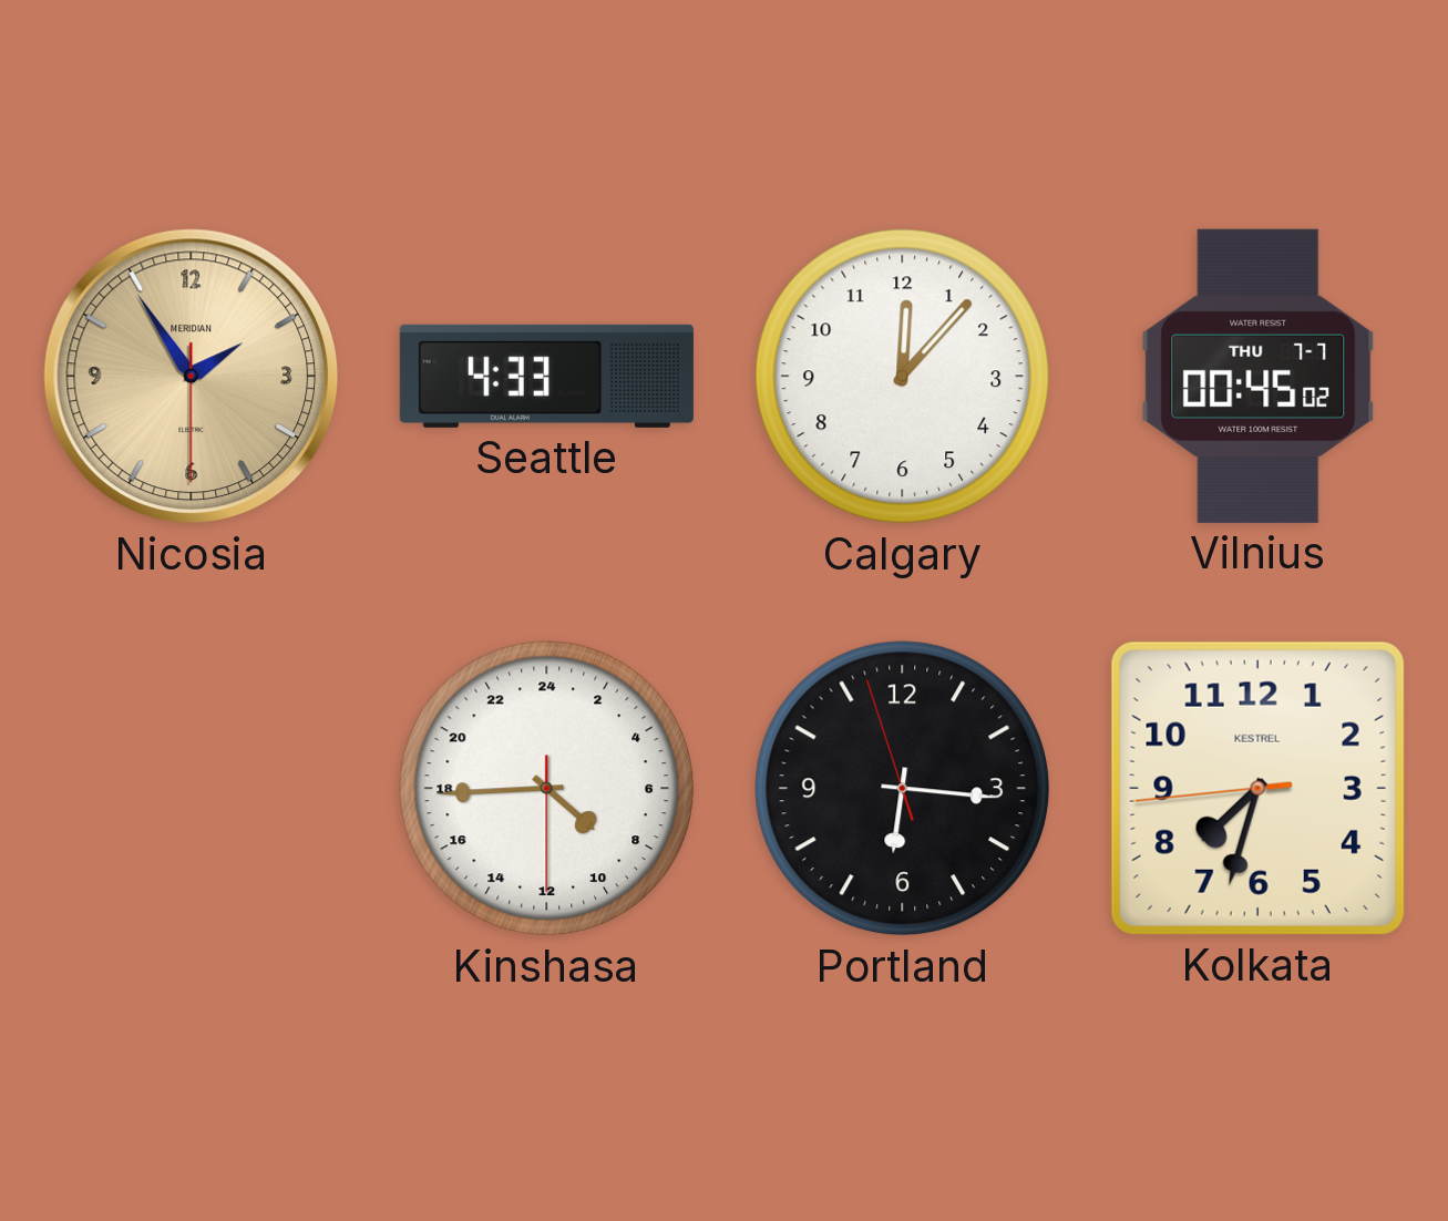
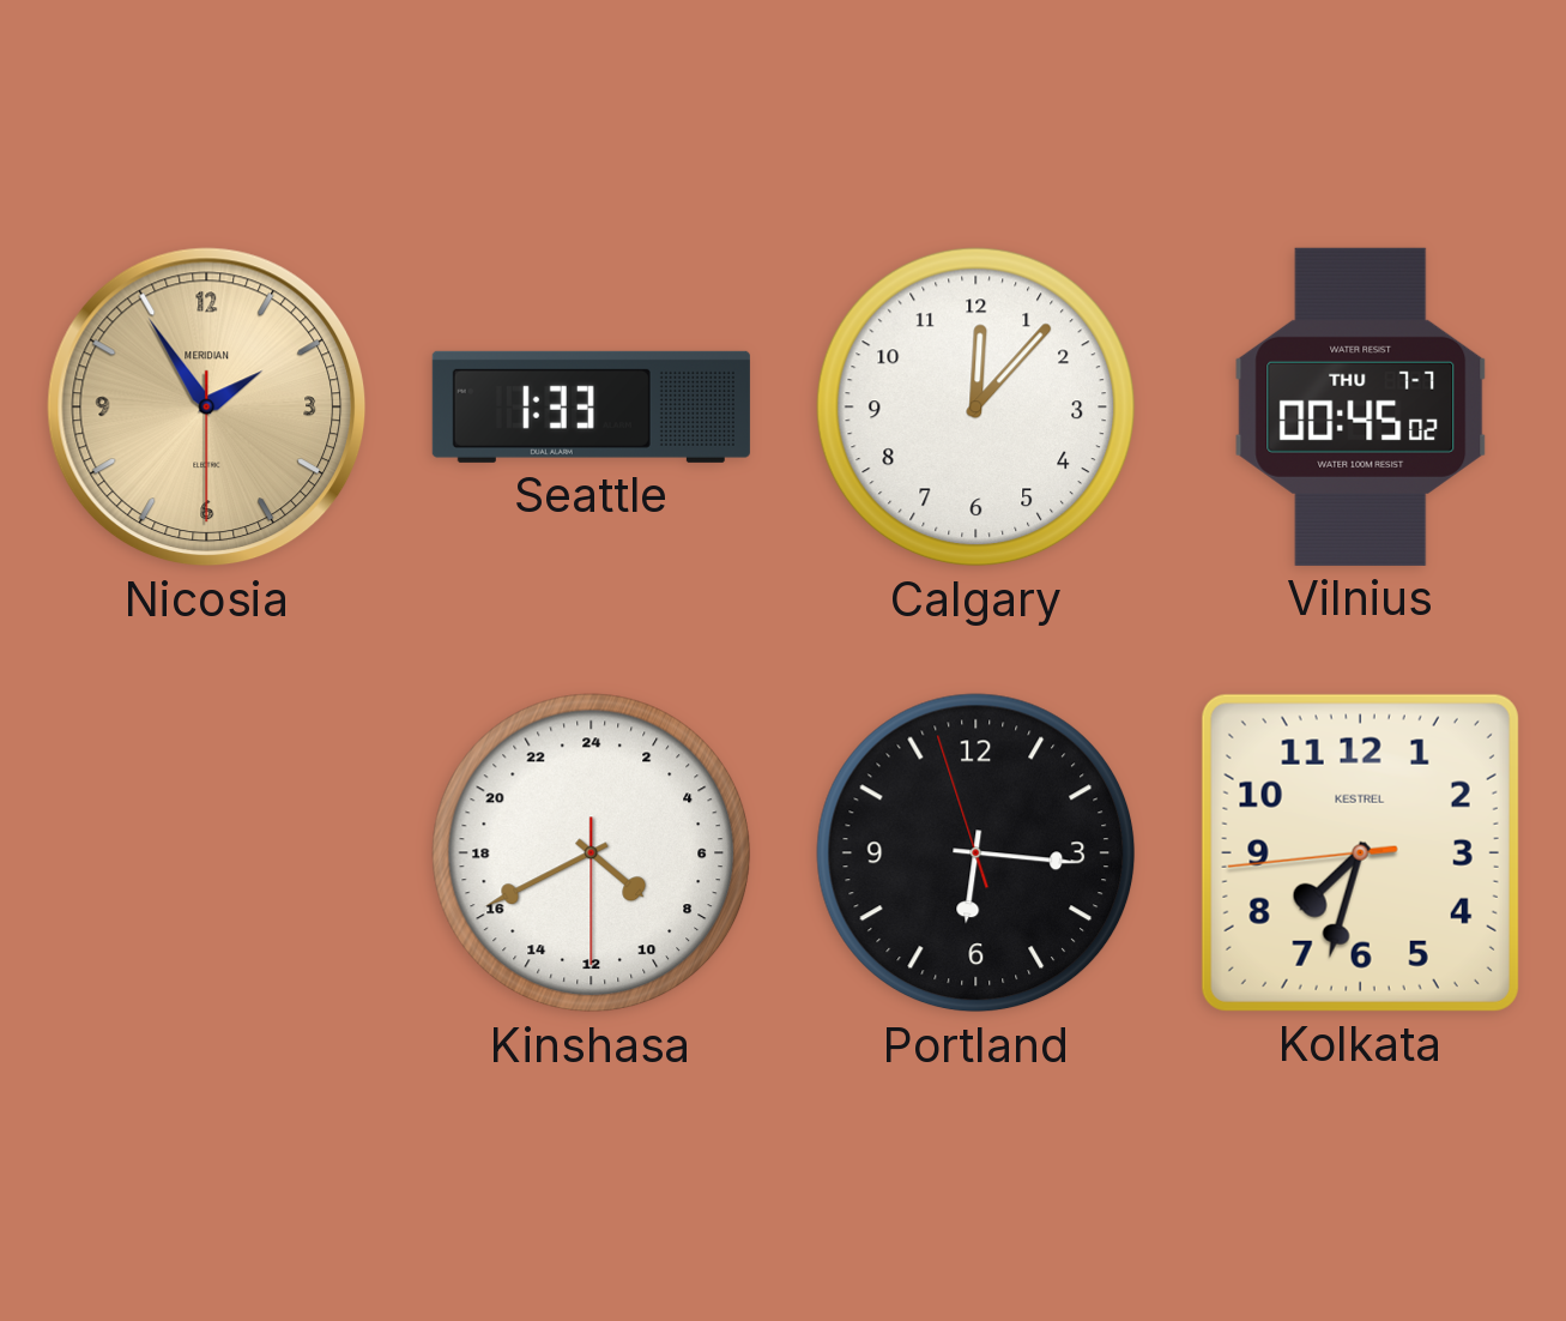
Seattle: 4:33 -> 1:33
Kinshasa: 8:44 -> 8:40
